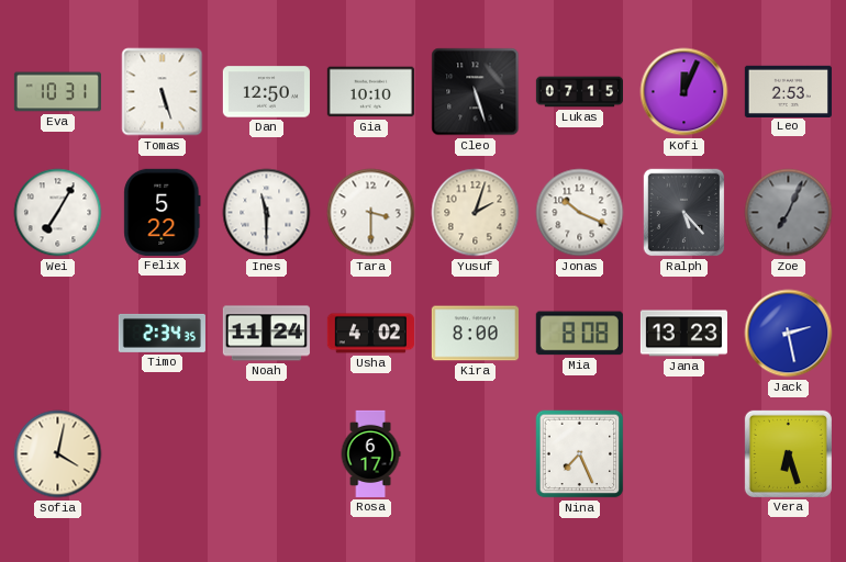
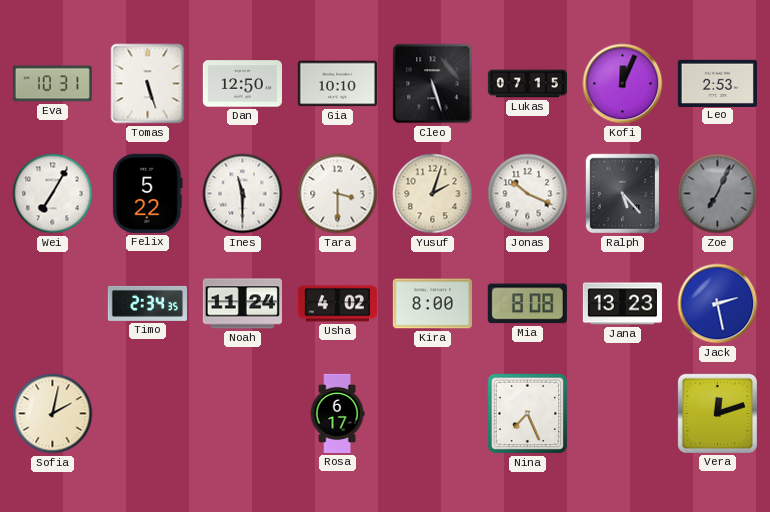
Sofia: 4:02 -> 2:02
Vera: 6:27 -> 12:12
